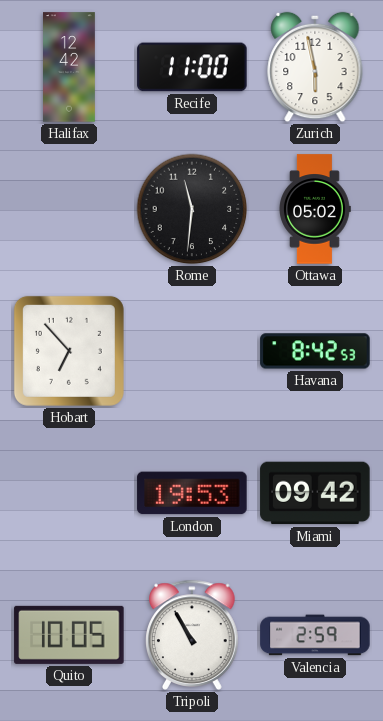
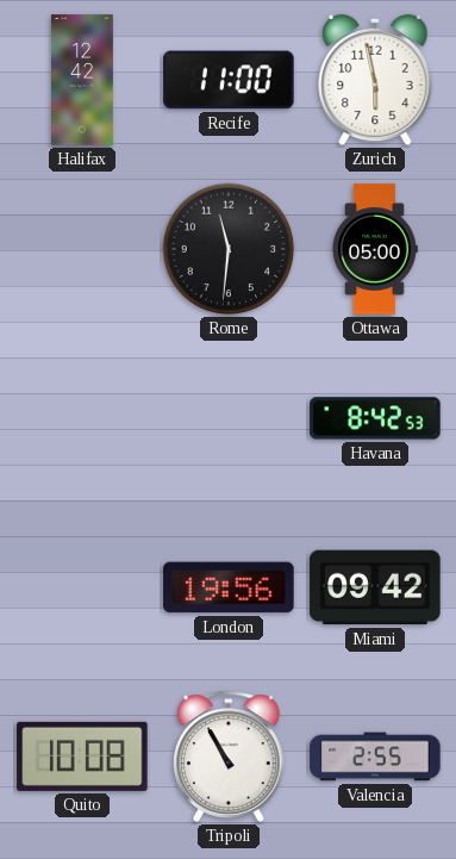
Ottawa: 05:02 -> 05:00
Hobart: 6:53 -> none
London: 19:53 -> 19:56
Quito: 10:05 -> 10:08
Valencia: 2:59 -> 2:55
